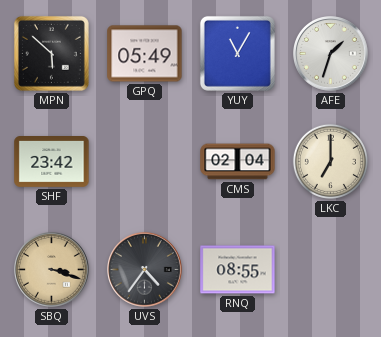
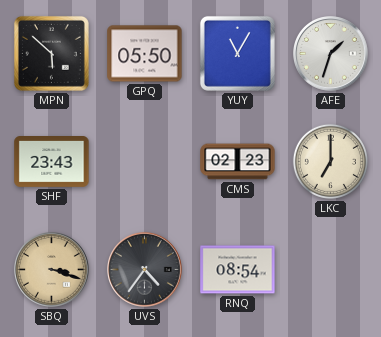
GPQ: 05:49 -> 05:50
SHF: 23:42 -> 23:43
CMS: 02:04 -> 02:23
RNQ: 08:55 -> 08:54
